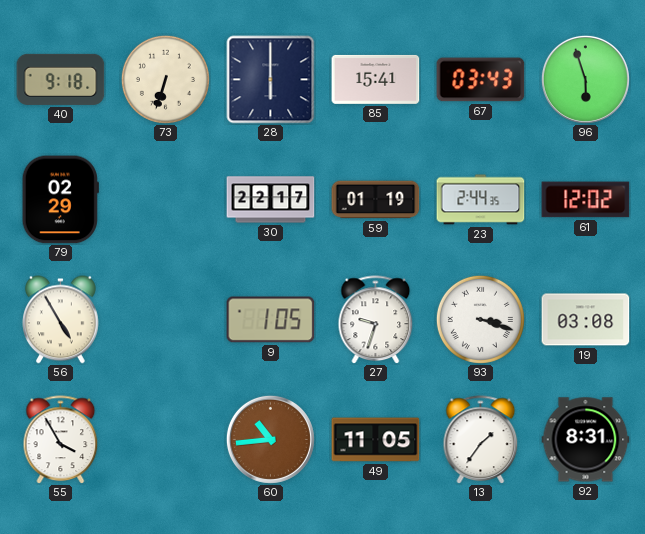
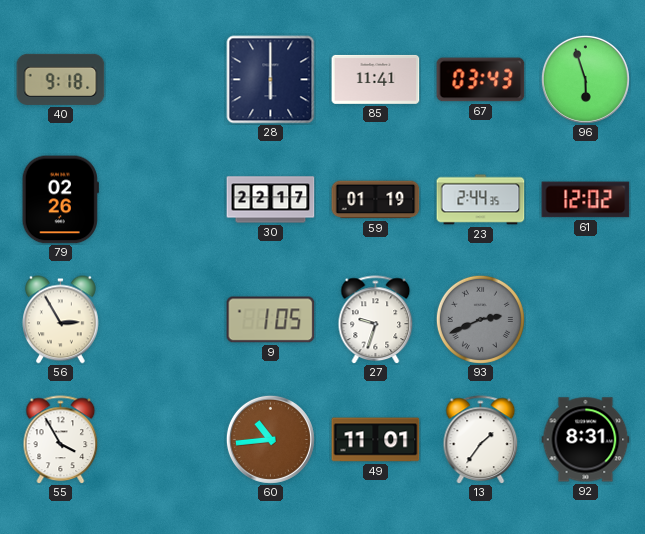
73: 6:33 -> none
85: 15:41 -> 11:41
79: 02:29 -> 02:26
56: 4:55 -> 2:55
93: 3:18 -> 2:41
93 dial: white -> grey
19: 03:08 -> none
49: 11:05 -> 11:01
